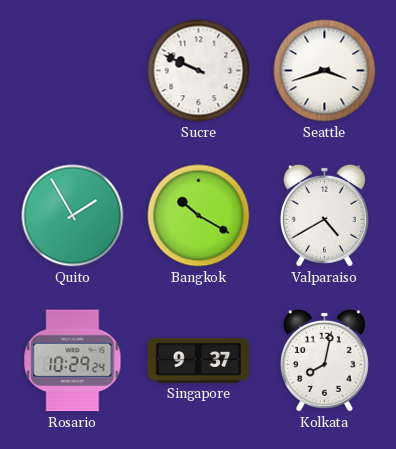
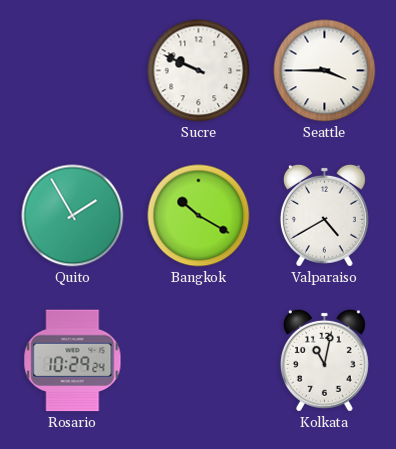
Seattle: 3:42 -> 3:45
Singapore: 9:37 -> none
Kolkata: 8:02 -> 11:02
